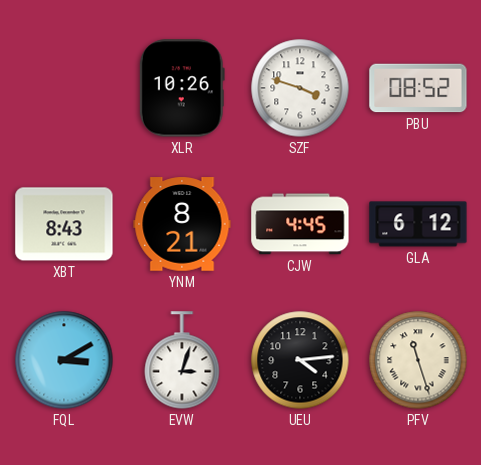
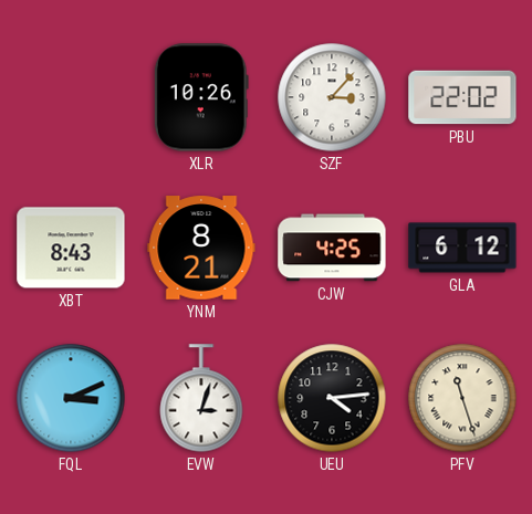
SZF: 3:48 -> 3:07
PBU: 08:52 -> 22:02
CJW: 4:45 -> 4:25
FQL: 3:10 -> 3:11
